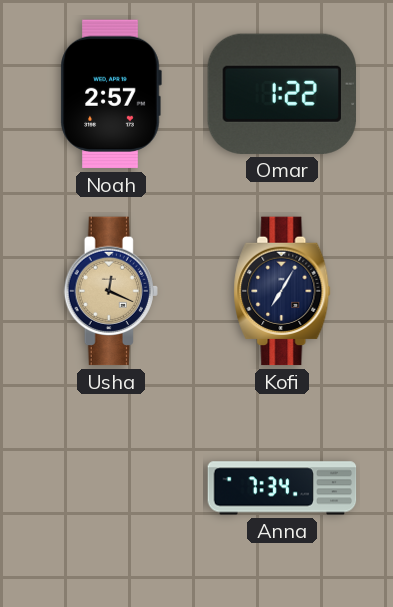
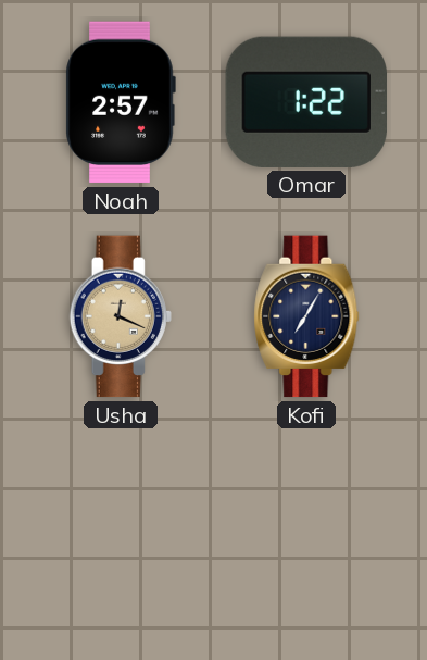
Anna: 7:34 -> none
